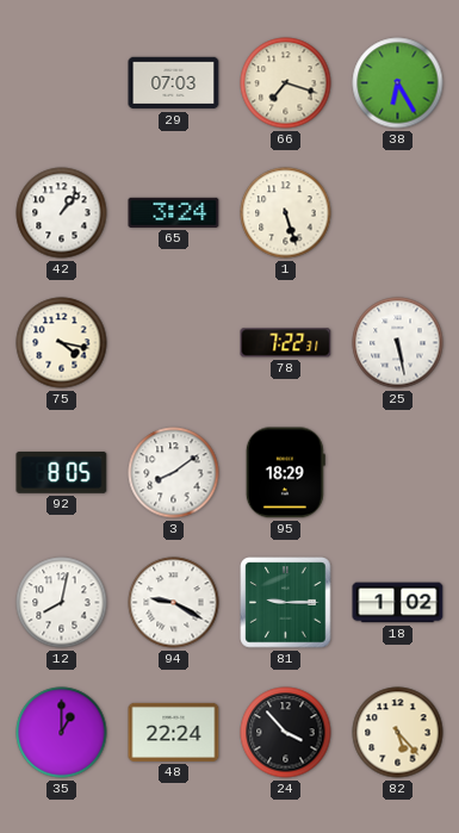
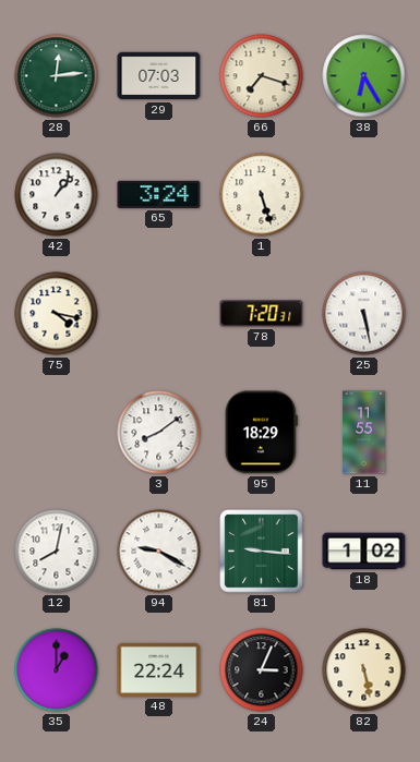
28: none -> 12:14
78: 7:22 -> 7:20
92: 8:05 -> none
11: none -> 11:55
81: 9:15 -> 9:16
24: 3:53 -> 3:04
82: 5:23 -> 5:28
